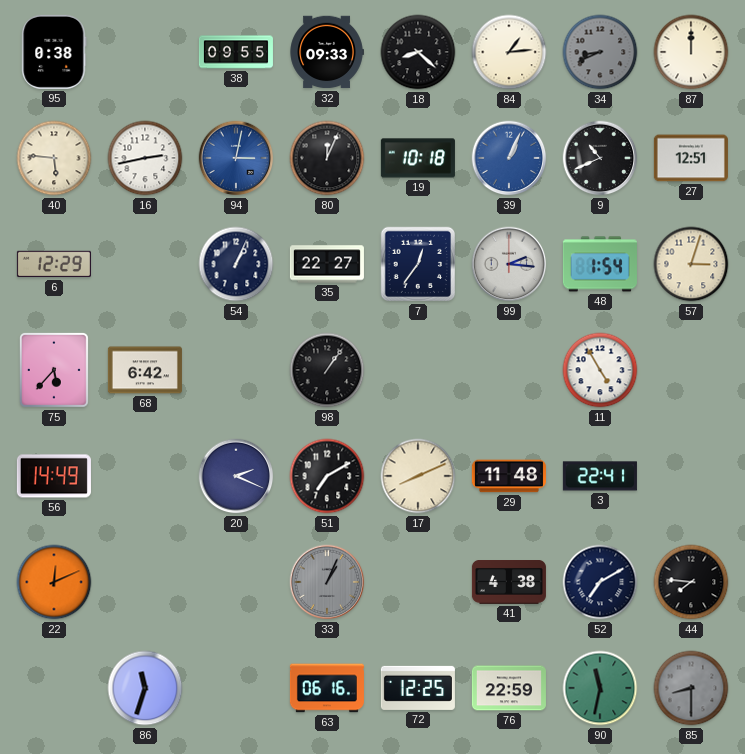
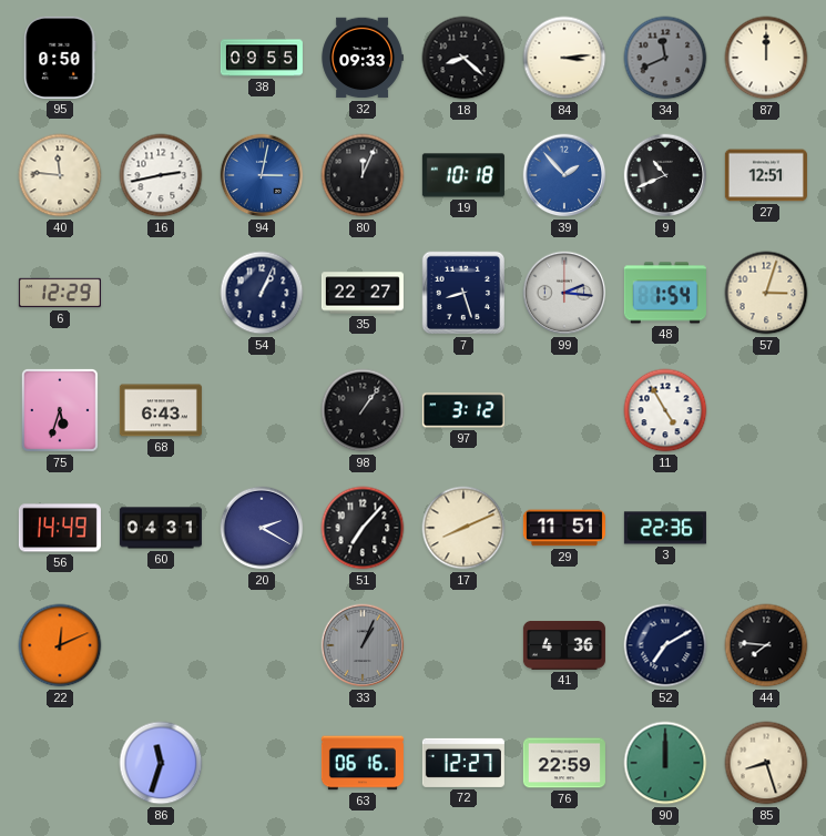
95: 0:38 -> 0:50
84: 1:14 -> 3:14
34: 8:41 -> 11:41
40: 5:46 -> 11:46
39: 1:04 -> 1:53
7: 12:36 -> 8:27
75: 5:37 -> 5:33
68: 6:42 -> 6:43
97: none -> 3:12
60: none -> 04:31
20: 2:19 -> 2:20
51: 7:10 -> 7:07
29: 11:48 -> 11:51
3: 22:41 -> 22:36
41: 4:38 -> 4:36
72: 12:25 -> 12:27
90: 11:32 -> 12:00
85: 8:30 -> 8:27
85 dial: grey -> cream
